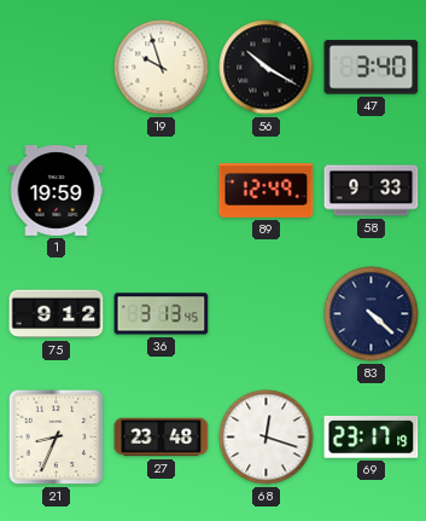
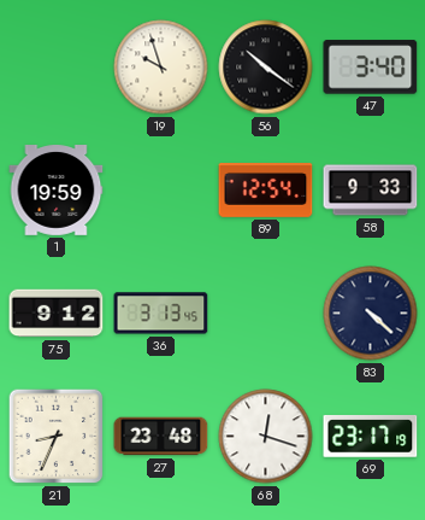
56: 10:20 -> 10:21
89: 12:49 -> 12:54
